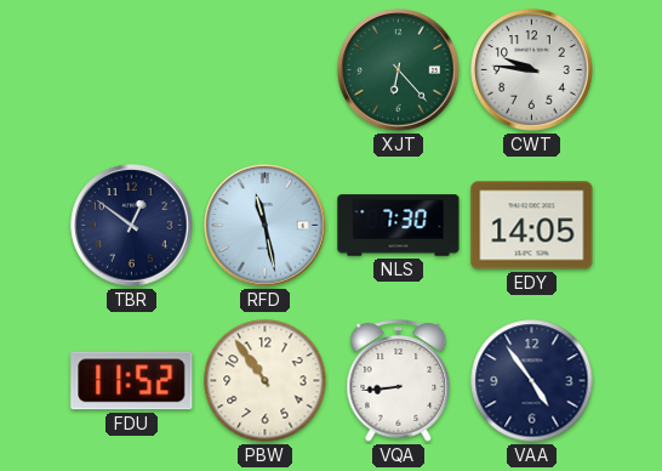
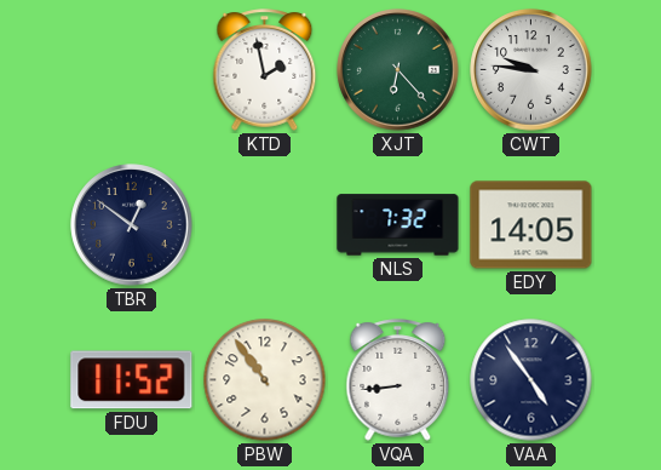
KTD: none -> 1:58
RFD: 11:28 -> none
NLS: 7:30 -> 7:32
